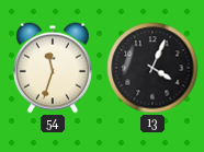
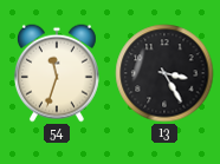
13: 4:04 -> 3:25
